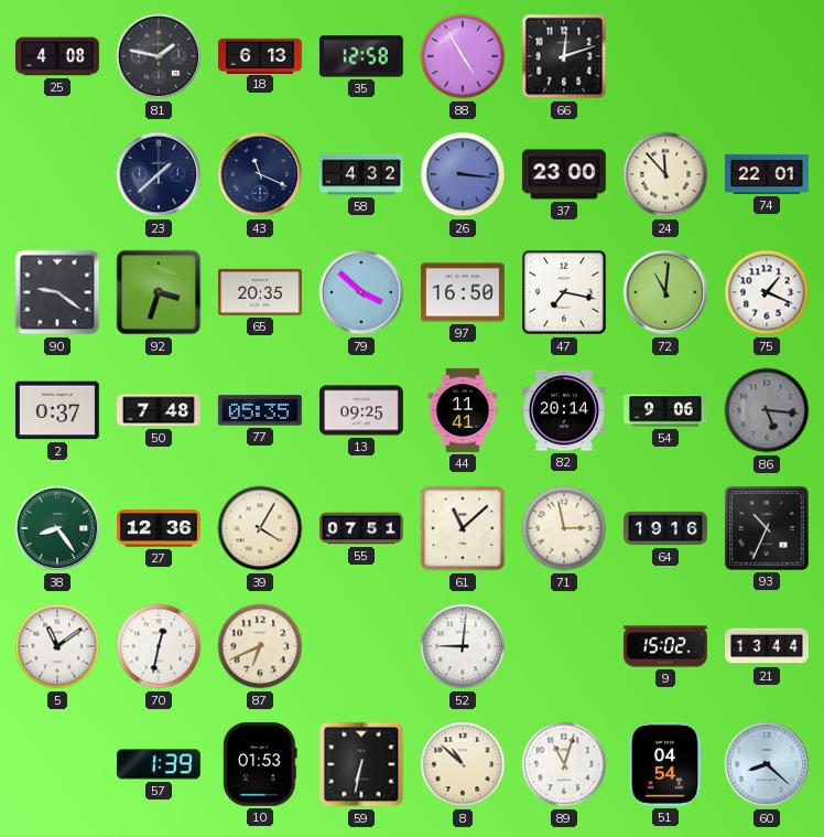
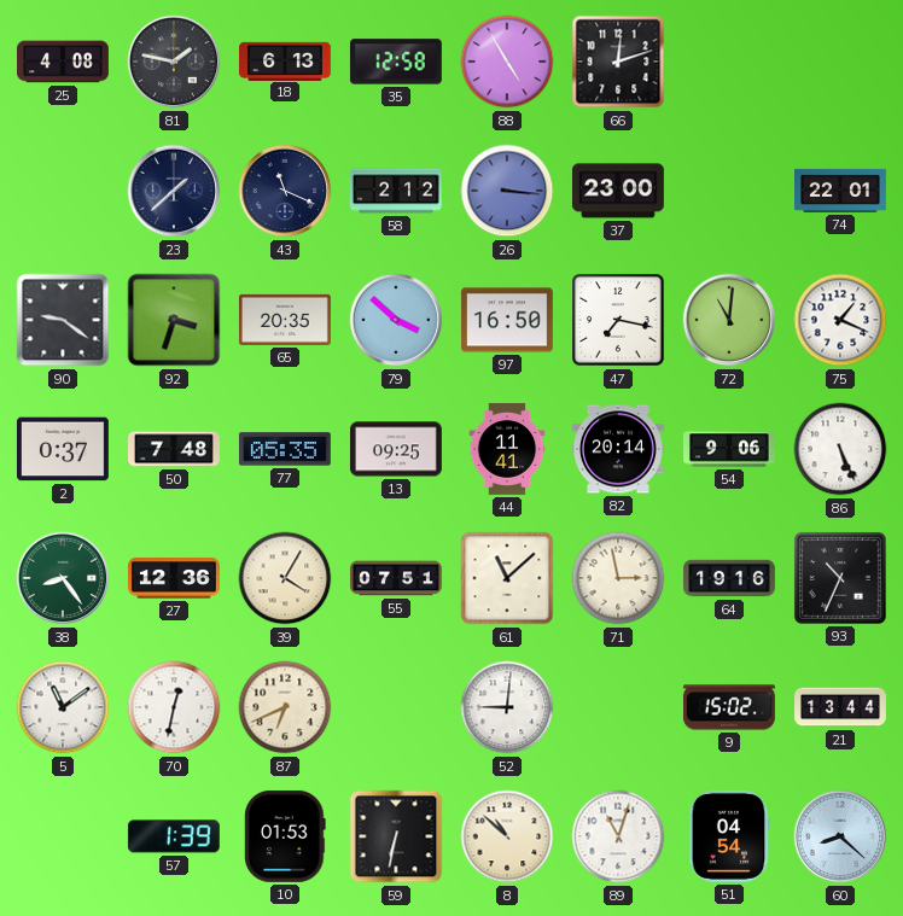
58: 4:32 -> 2:12
24: 11:53 -> none
86: 5:16 -> 5:26
86 dial: grey -> white
